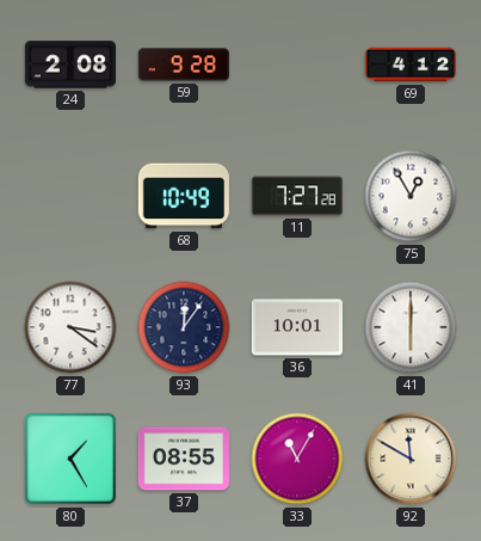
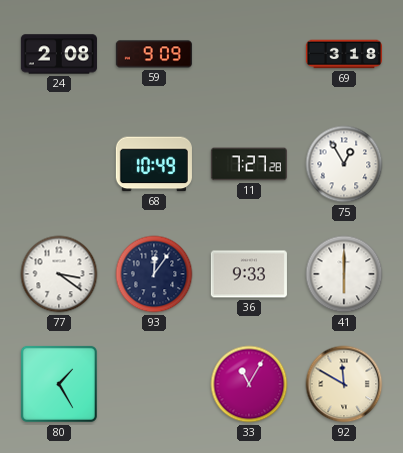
59: 9:28 -> 9:09
69: 4:12 -> 3:18
36: 10:01 -> 9:33
37: 08:55 -> none
